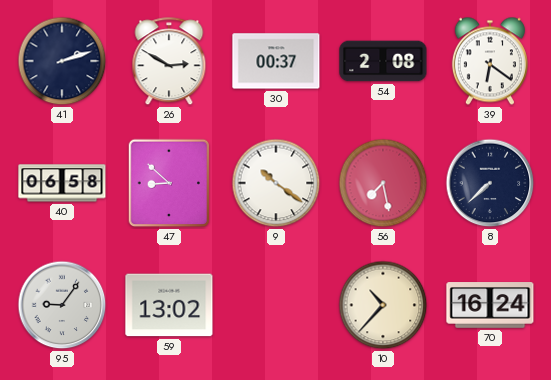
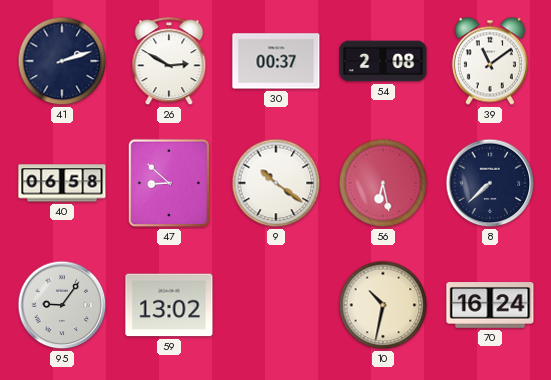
39: 6:21 -> 11:09
56: 7:28 -> 6:28
10: 10:37 -> 10:32
